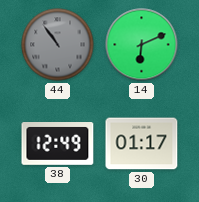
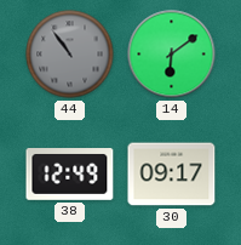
14: 6:11 -> 6:09
30: 01:17 -> 09:17
